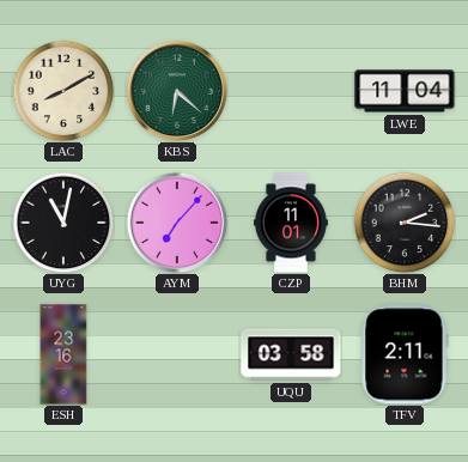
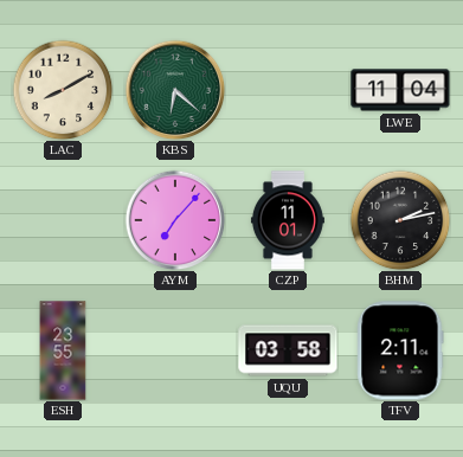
UYG: 11:02 -> none
BHM: 2:16 -> 2:13
ESH: 23:16 -> 23:55
